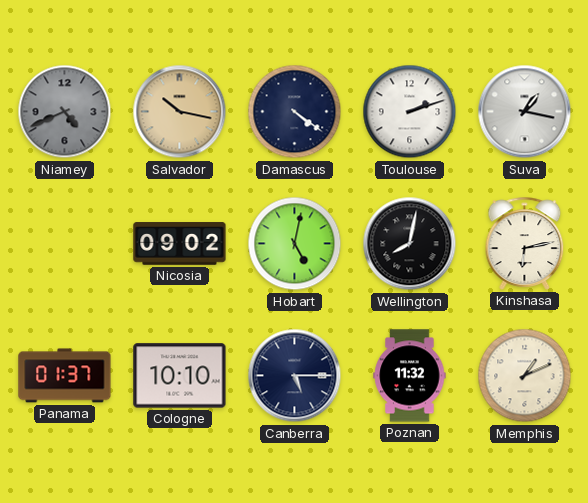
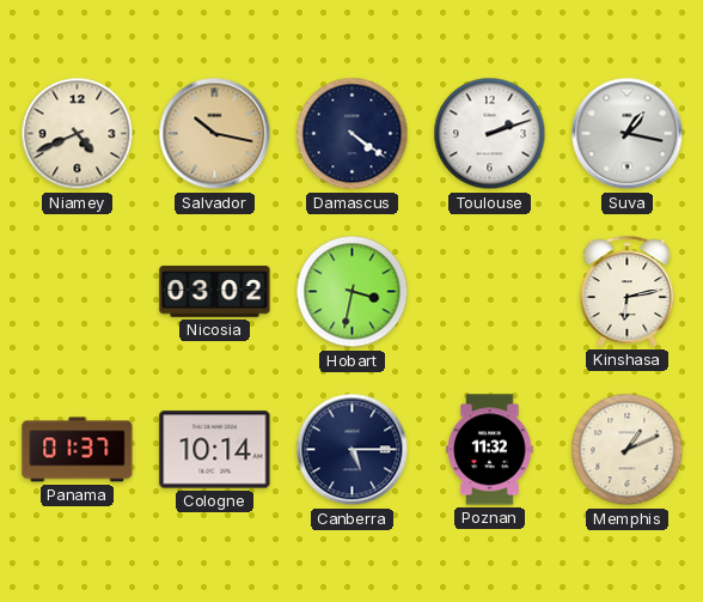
Niamey dial: grey -> cream
Nicosia: 09:02 -> 03:02
Hobart: 5:02 -> 3:32
Wellington: 8:02 -> none
Cologne: 10:10 -> 10:14
